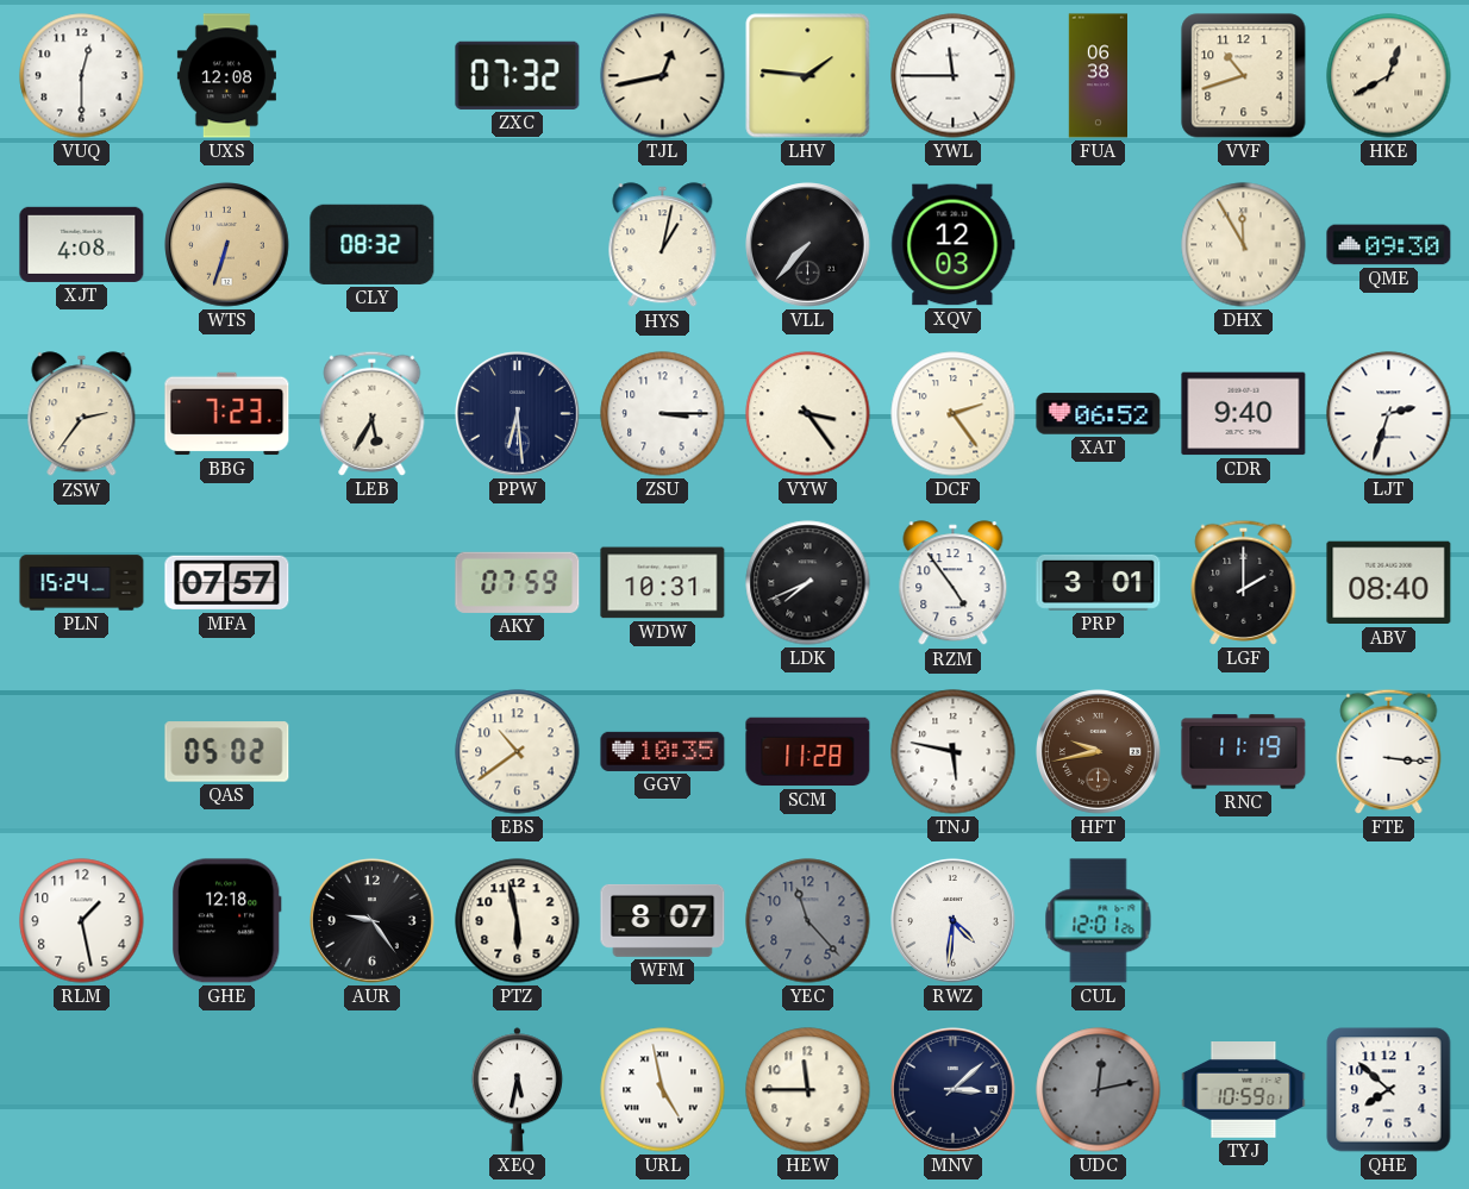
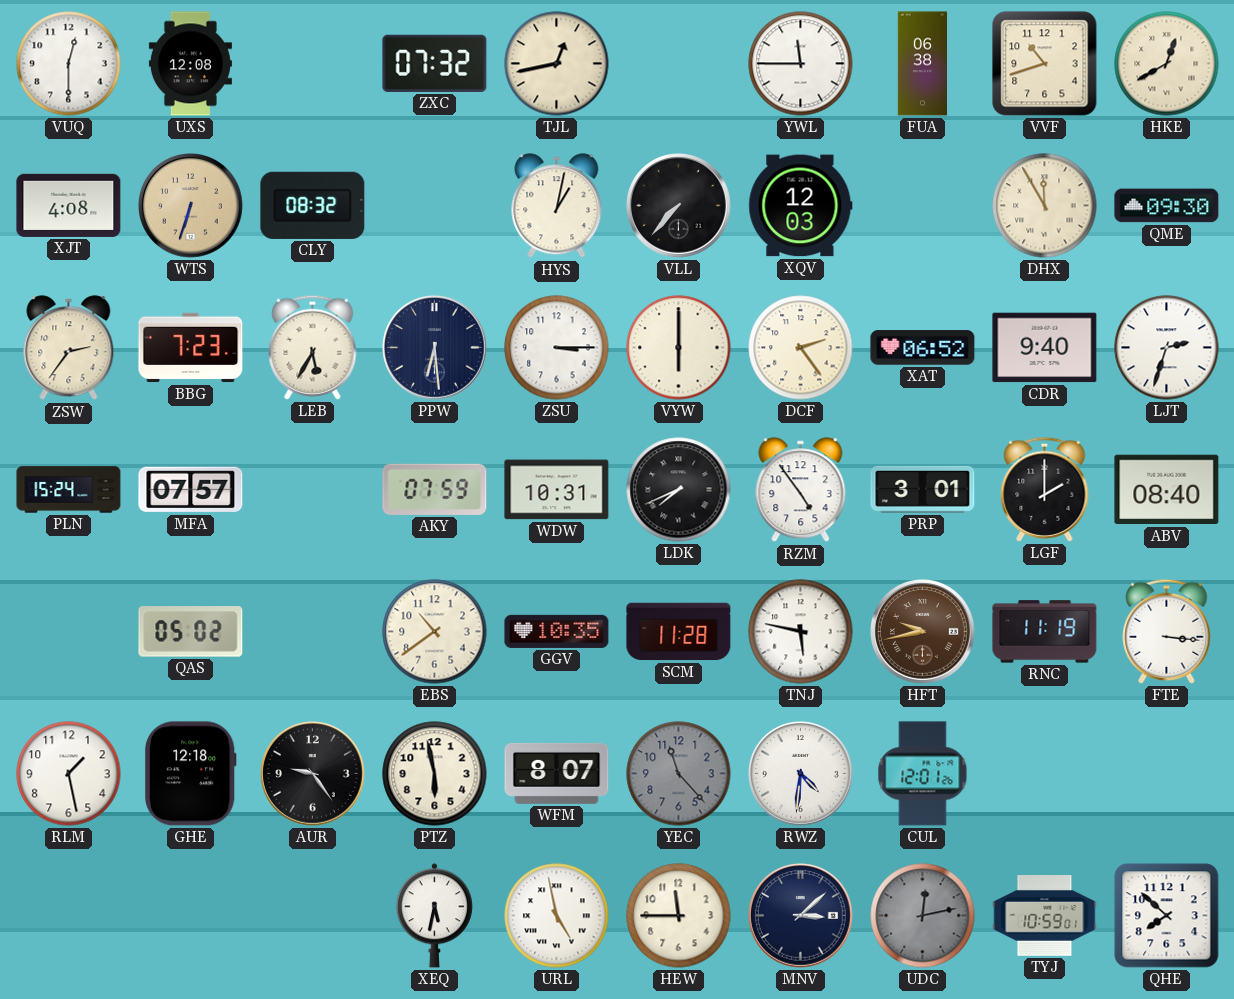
LHV: 1:46 -> none
VYW: 3:24 -> 6:00
